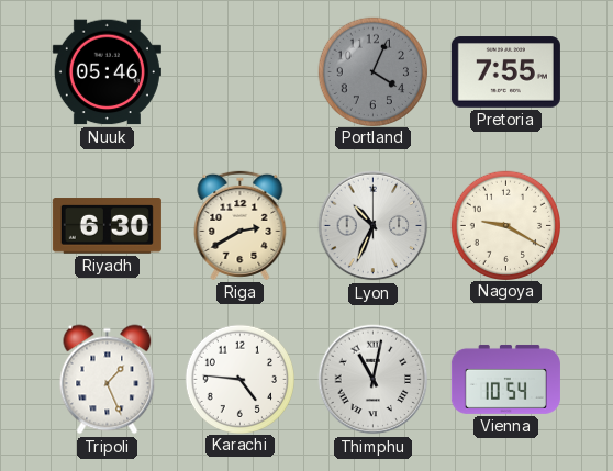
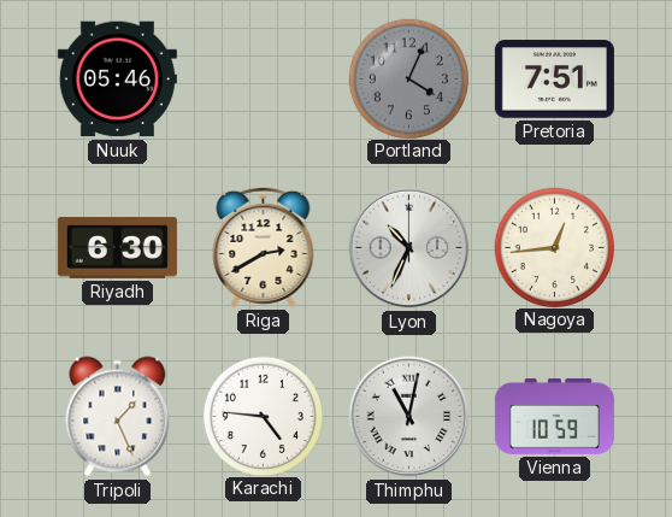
Pretoria: 7:55 -> 7:51
Nagoya: 9:20 -> 12:44
Vienna: 10:54 -> 10:59
